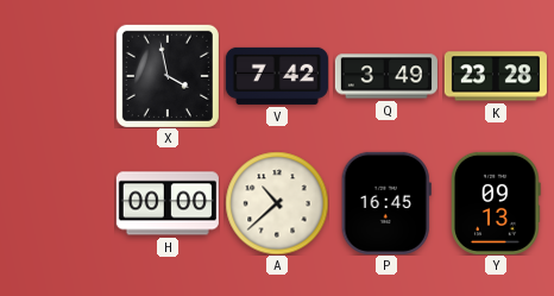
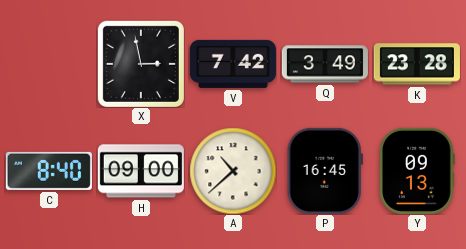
X: 3:58 -> 2:58
C: none -> 8:40
H: 00:00 -> 09:00
